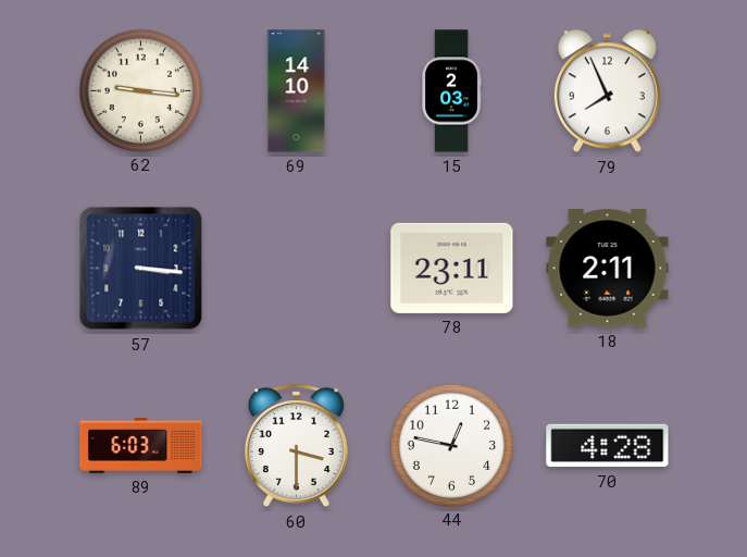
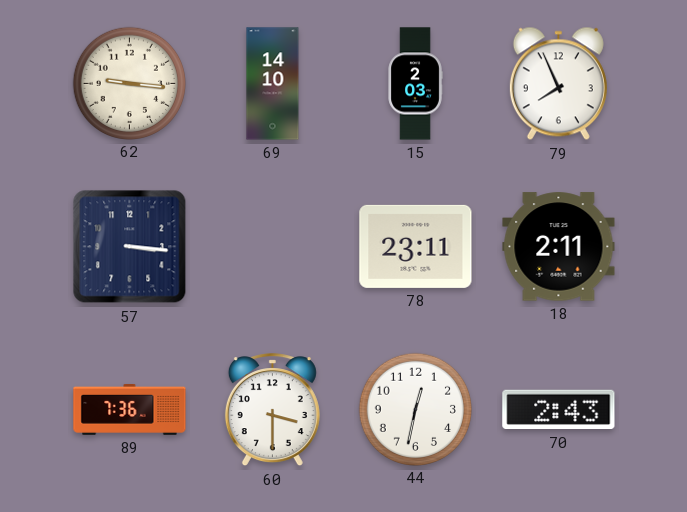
89: 6:03 -> 7:36
44: 12:47 -> 12:32
70: 4:28 -> 2:43
